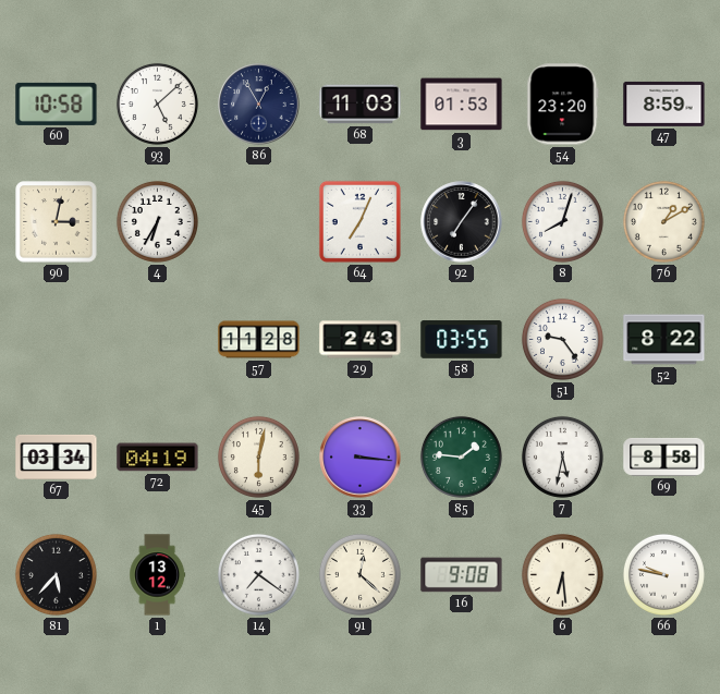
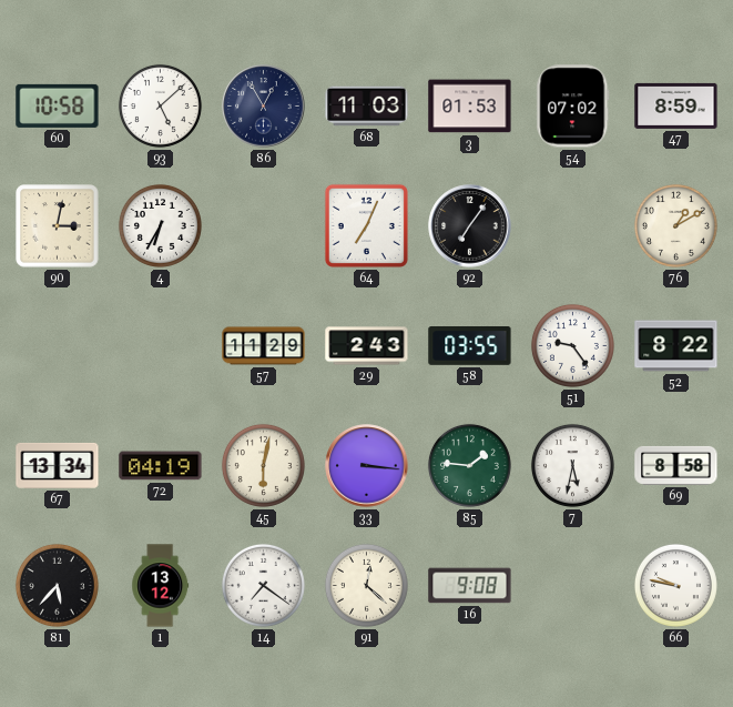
54: 23:20 -> 07:02
8: 8:03 -> none
57: 11:28 -> 11:29
67: 03:34 -> 13:34
6: 6:29 -> none
